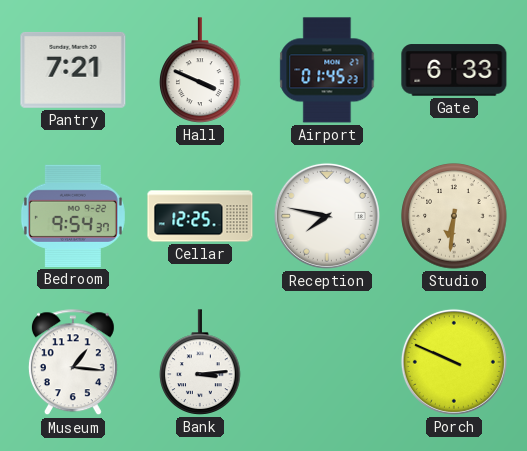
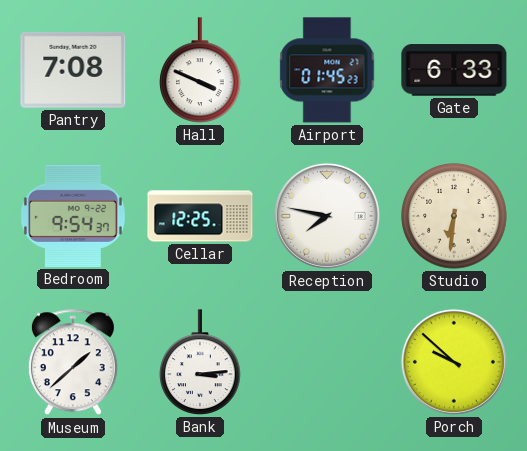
Pantry: 7:21 -> 7:08
Museum: 1:16 -> 1:38
Porch: 9:49 -> 9:52
